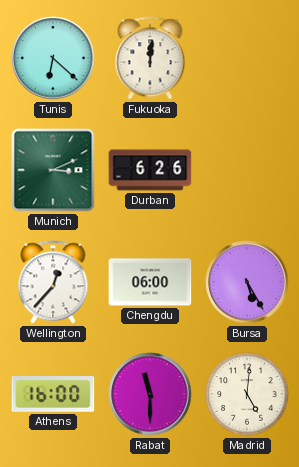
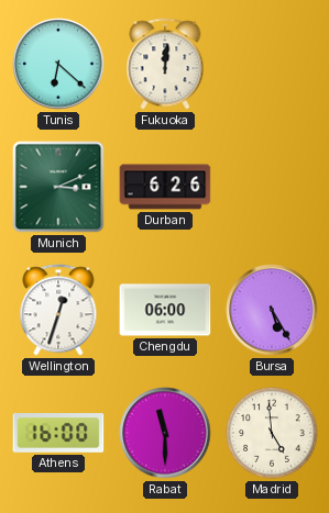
Wellington: 12:37 -> 12:33
Madrid: 5:01 -> 4:59
